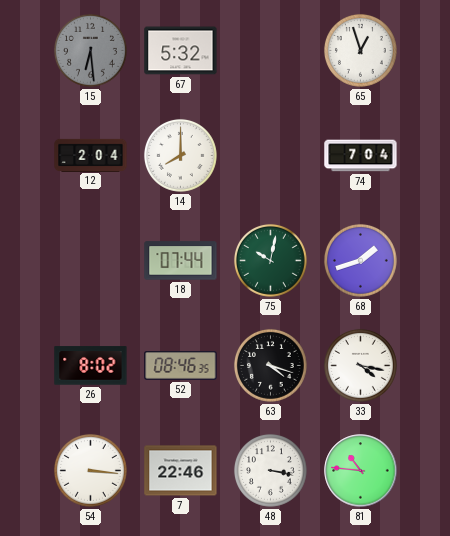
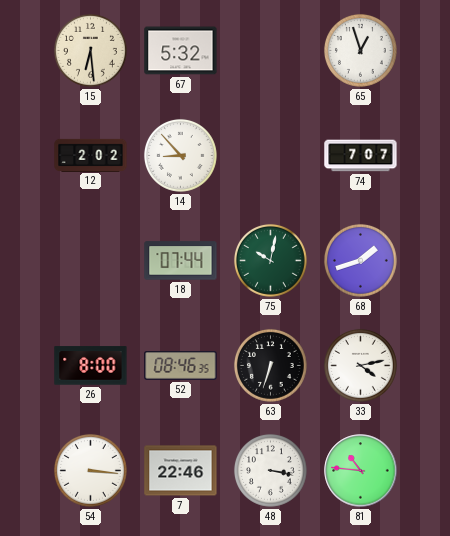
15 dial: grey -> cream
12: 2:04 -> 2:02
14: 8:00 -> 8:53
74: 7:04 -> 7:07
26: 8:02 -> 8:00
63: 4:18 -> 6:33
33: 4:17 -> 4:13
